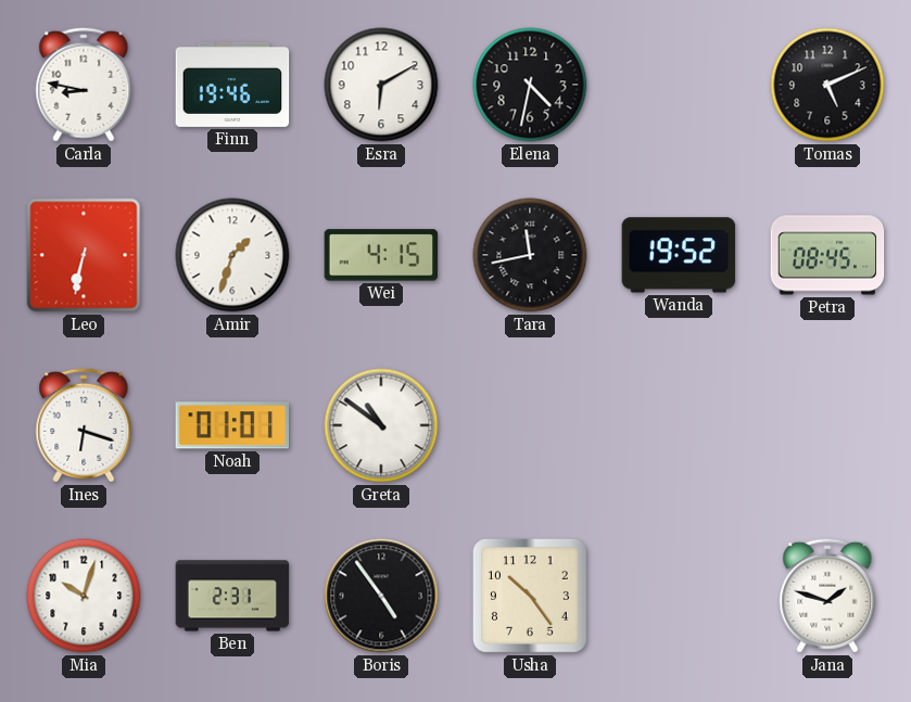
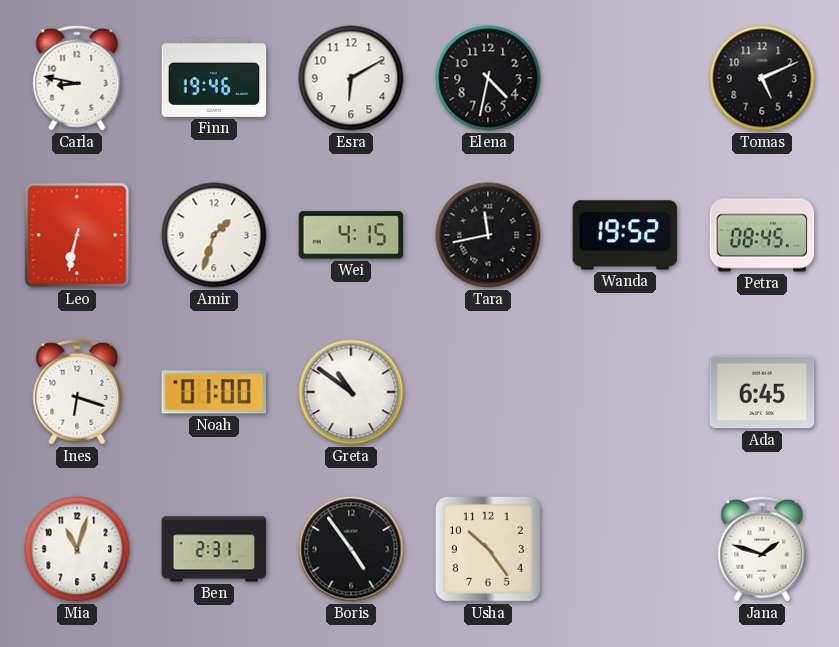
Noah: 01:01 -> 01:00
Ada: none -> 6:45
Mia: 10:03 -> 11:03
